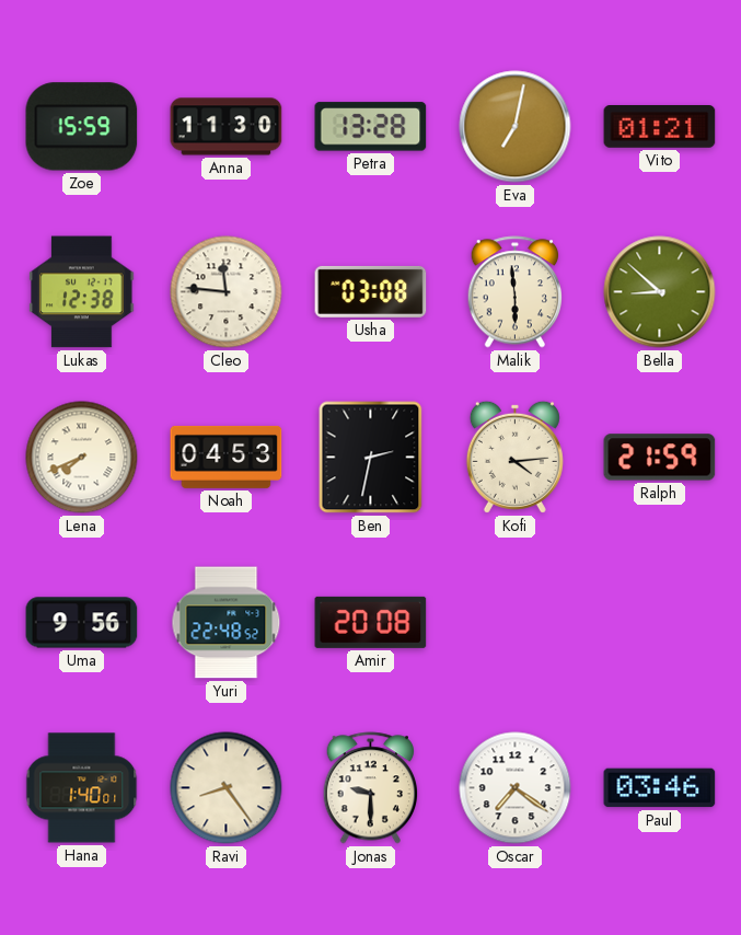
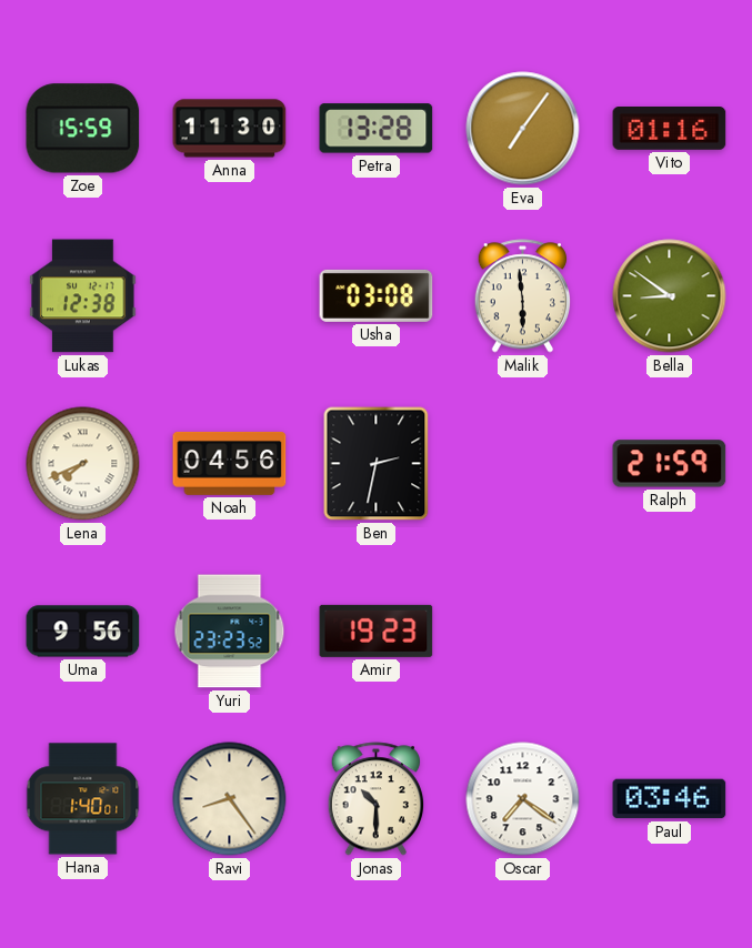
Eva: 7:02 -> 7:06
Vito: 01:21 -> 01:16
Cleo: 11:46 -> none
Bella: 8:52 -> 8:51
Noah: 04:53 -> 04:56
Kofi: 4:14 -> none
Yuri: 22:48 -> 23:23
Amir: 20:08 -> 19:23
Jonas: 9:30 -> 10:30
